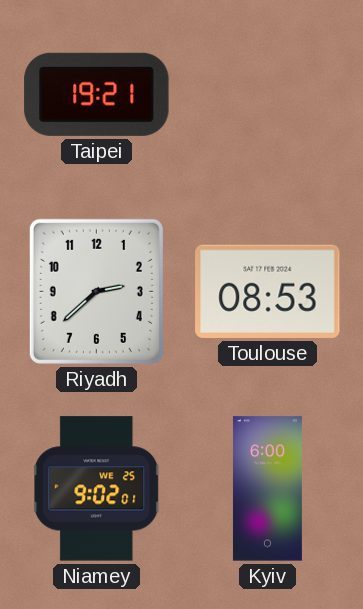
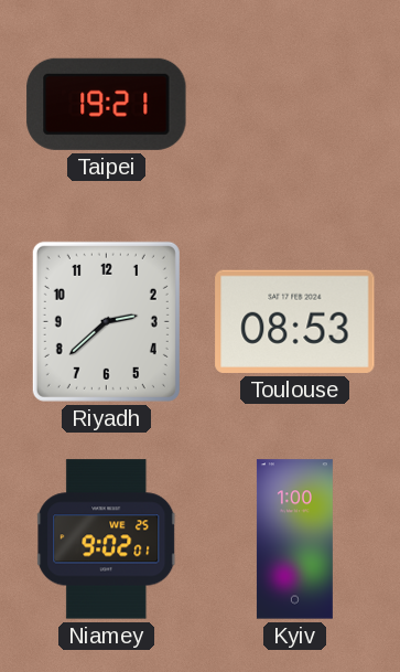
Kyiv: 6:00 -> 1:00
